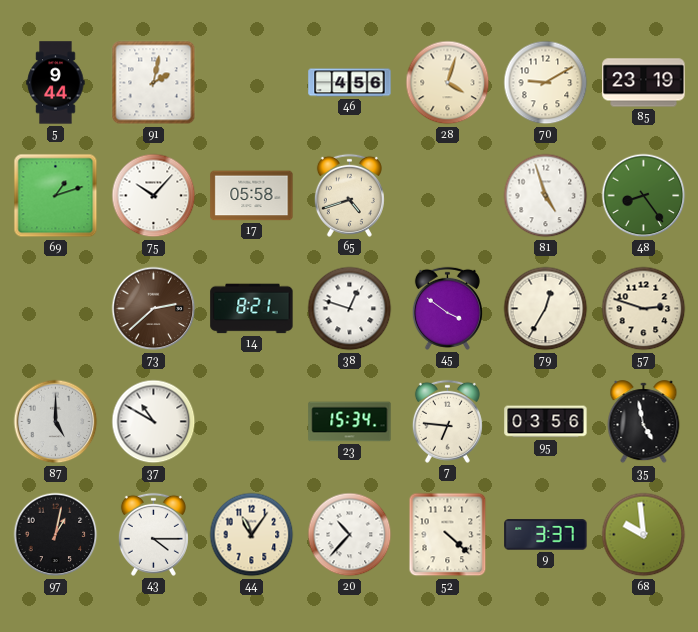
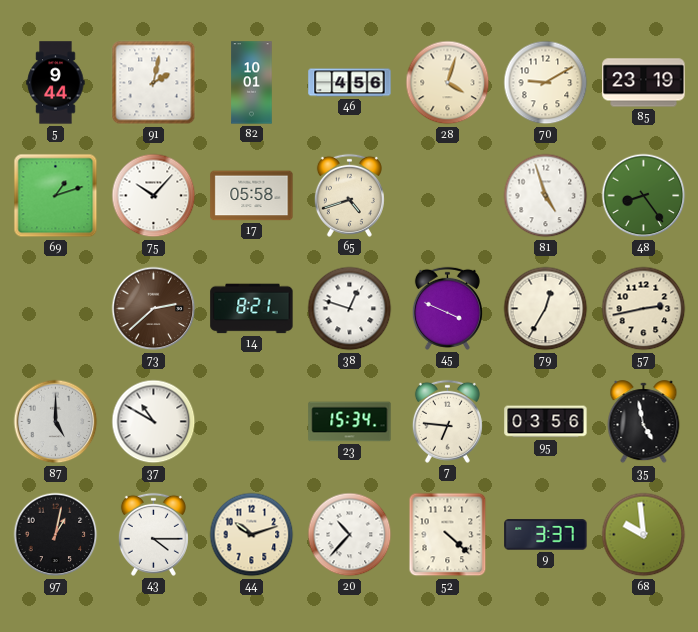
82: none -> 10:01
45: 3:51 -> 3:49
57: 2:48 -> 2:43
44: 11:06 -> 10:12
